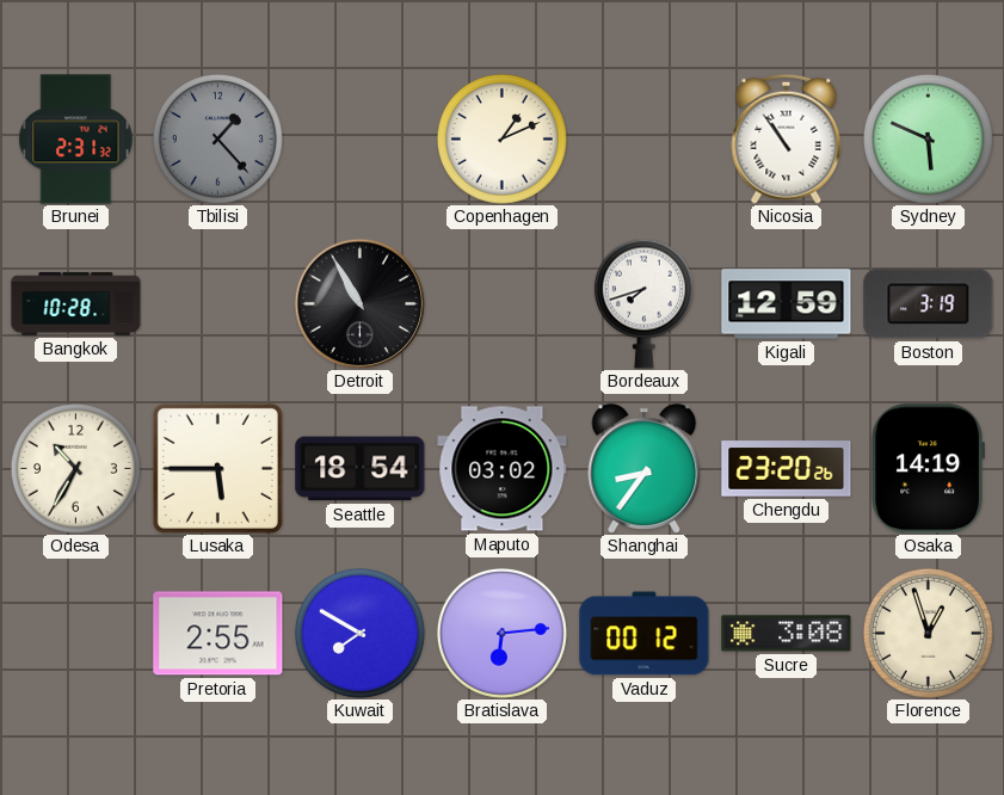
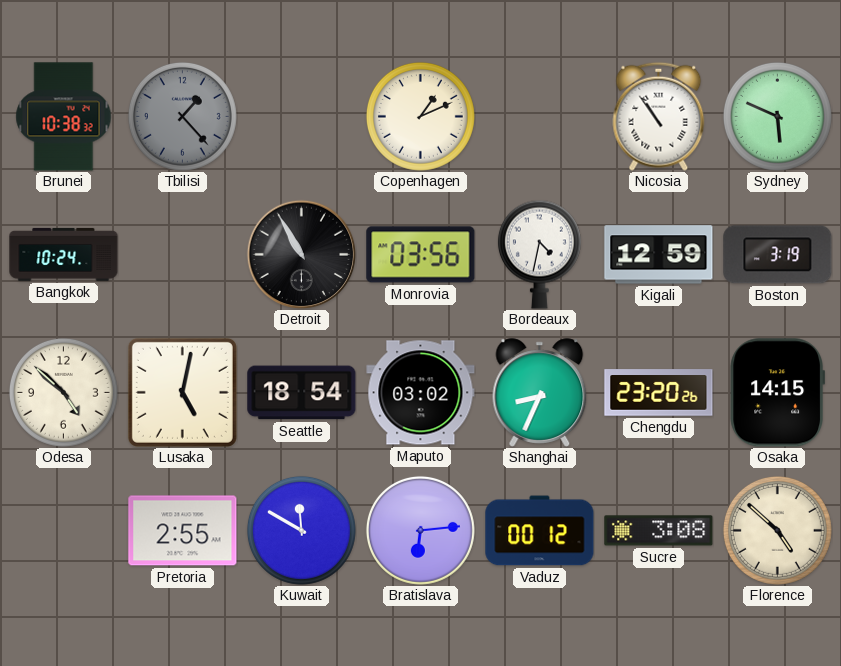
Brunei: 2:31 -> 10:38
Bangkok: 10:28 -> 10:24
Monrovia: none -> 03:56
Bordeaux: 7:42 -> 4:32
Odesa: 10:35 -> 4:52
Lusaka: 5:45 -> 5:02
Shanghai: 8:36 -> 8:34
Osaka: 14:19 -> 14:15
Kuwait: 7:50 -> 11:50
Florence: 12:57 -> 4:52
